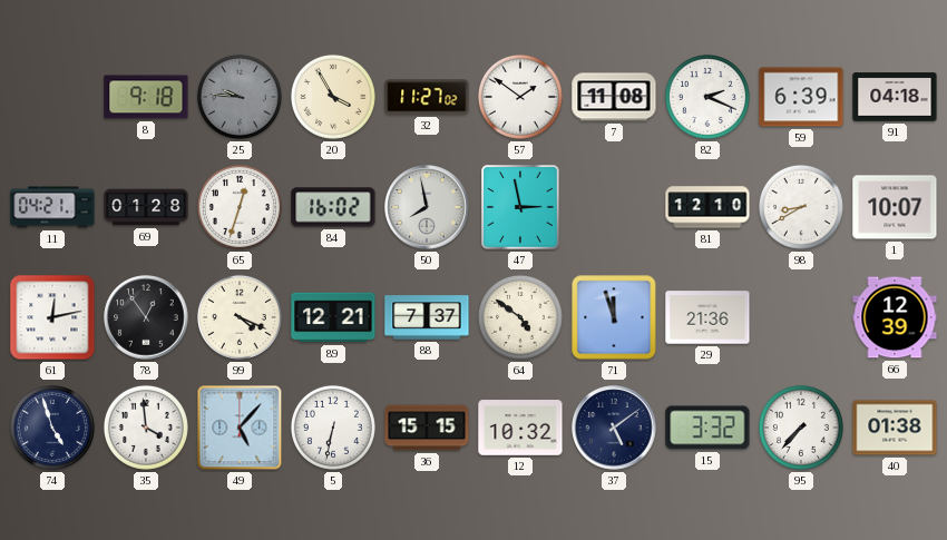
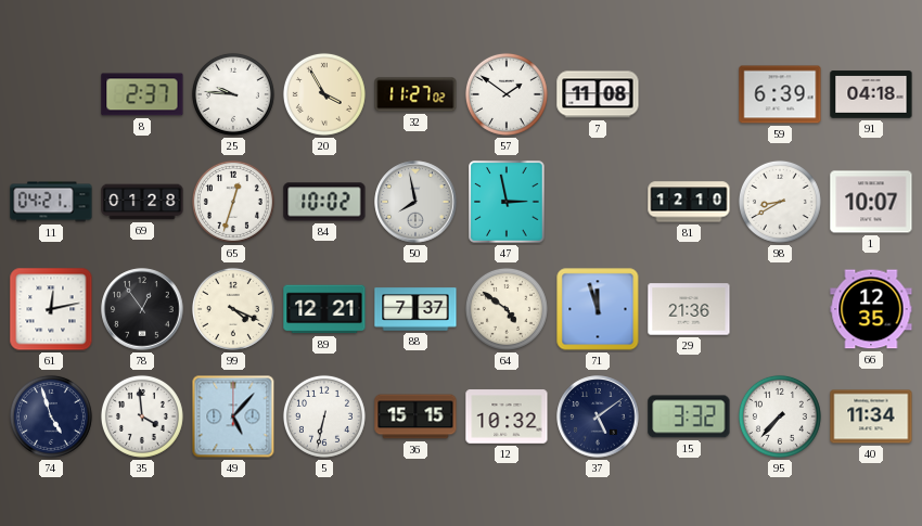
8: 9:18 -> 2:37
25 dial: grey -> white
82: 2:19 -> none
84: 16:02 -> 10:02
66: 12:39 -> 12:35
40: 01:38 -> 11:34
